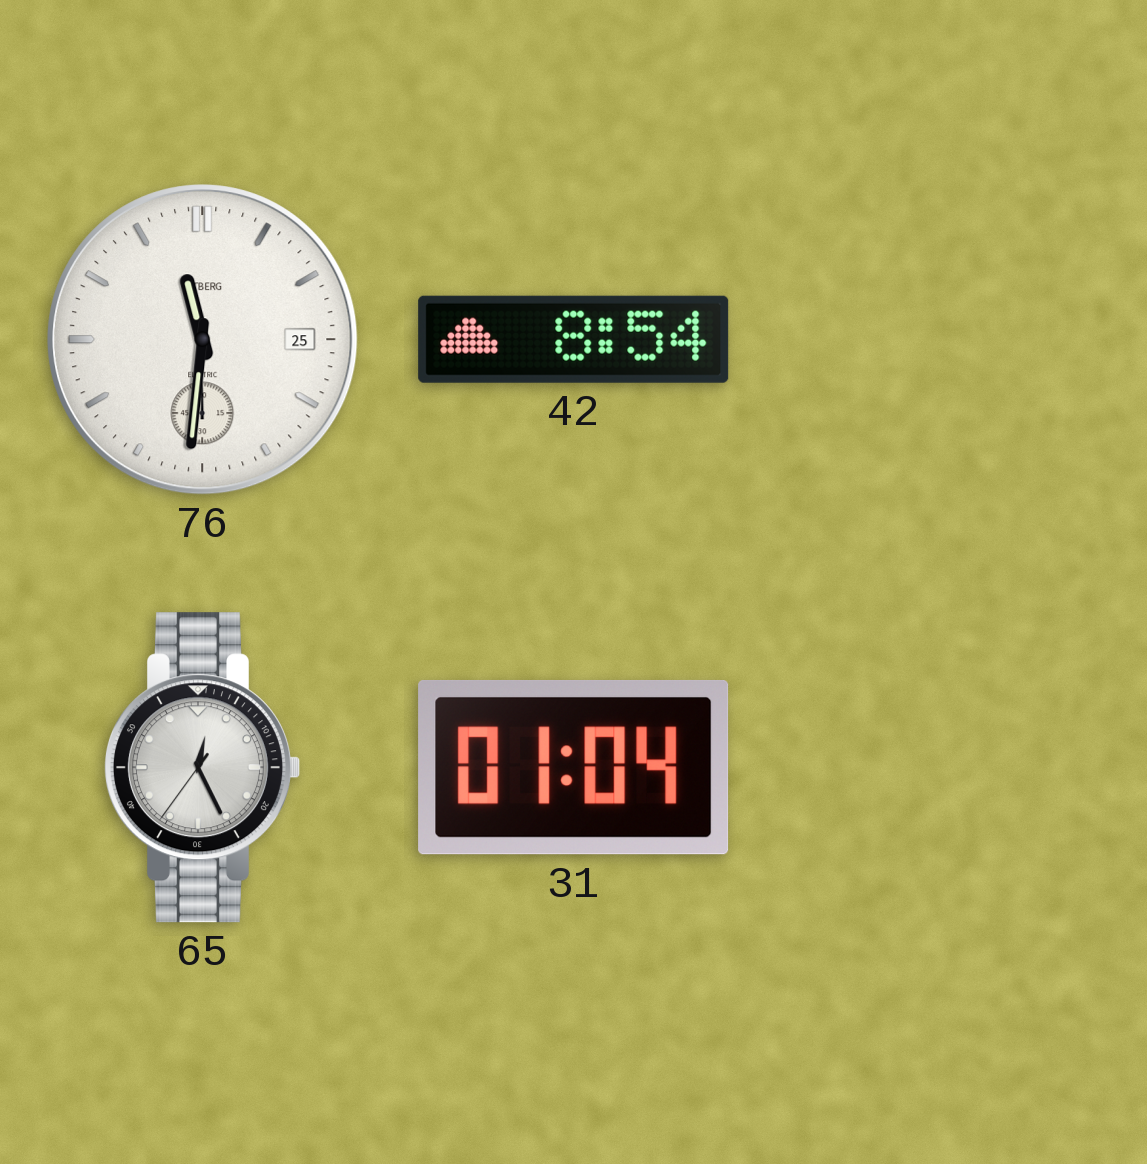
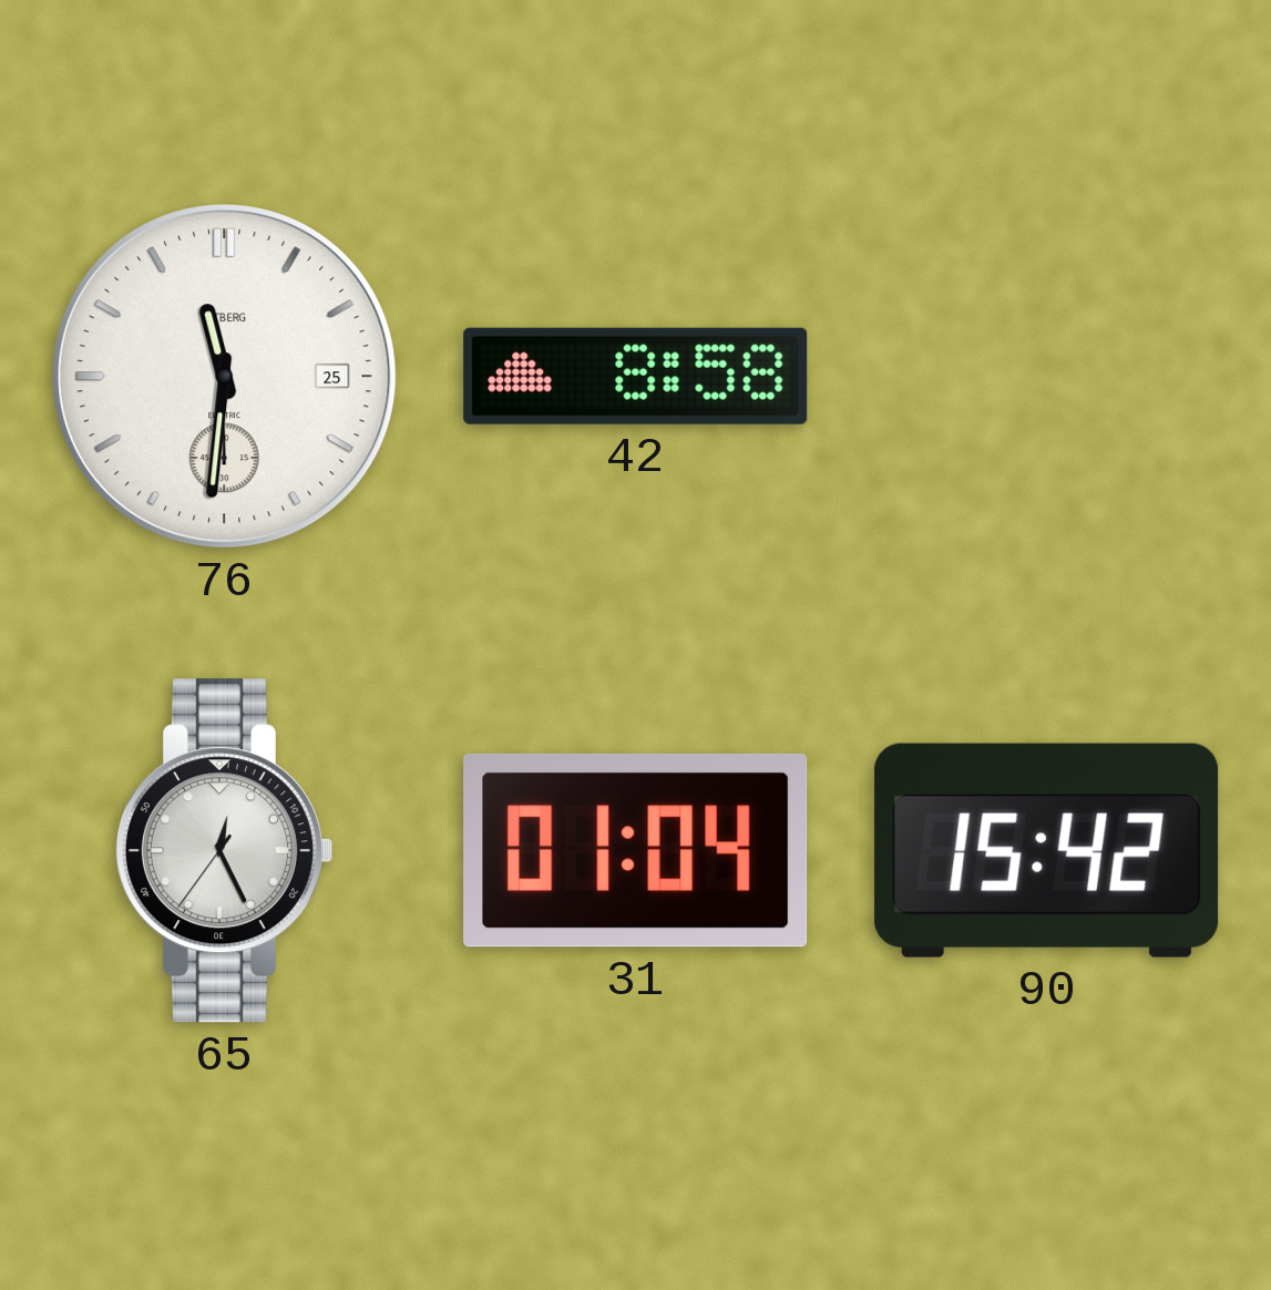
42: 8:54 -> 8:58
90: none -> 15:42
